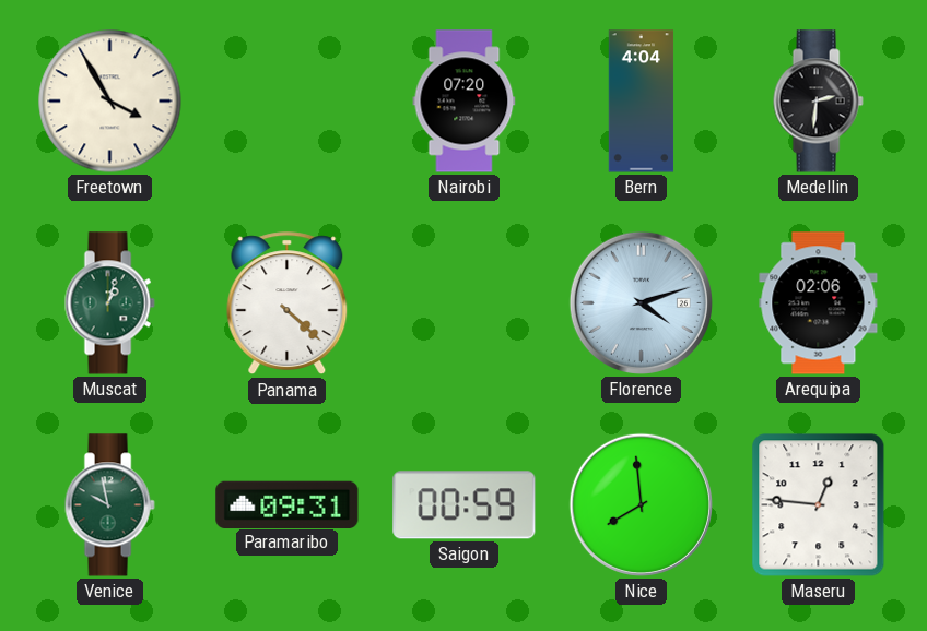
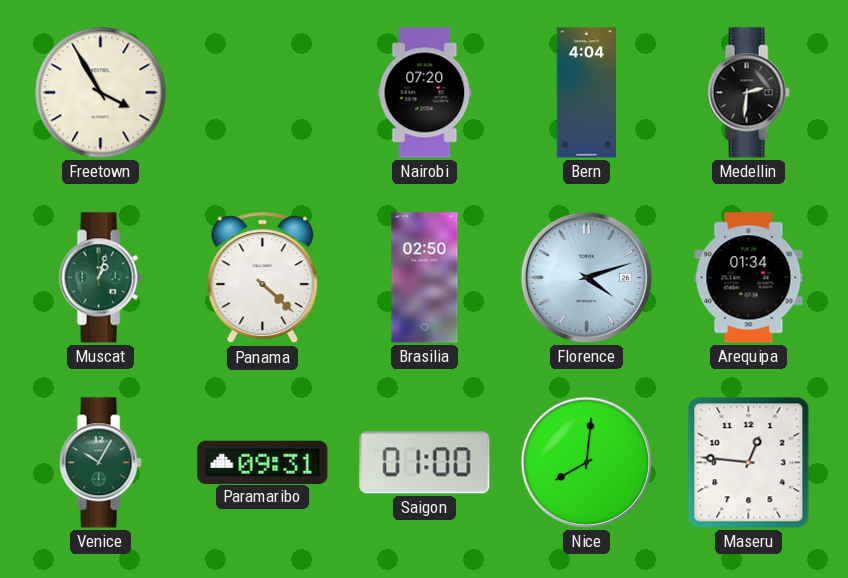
Brasilia: none -> 02:50
Arequipa: 02:06 -> 01:34
Venice: 9:58 -> 10:05
Saigon: 00:59 -> 01:00
Nice: 7:59 -> 8:01
